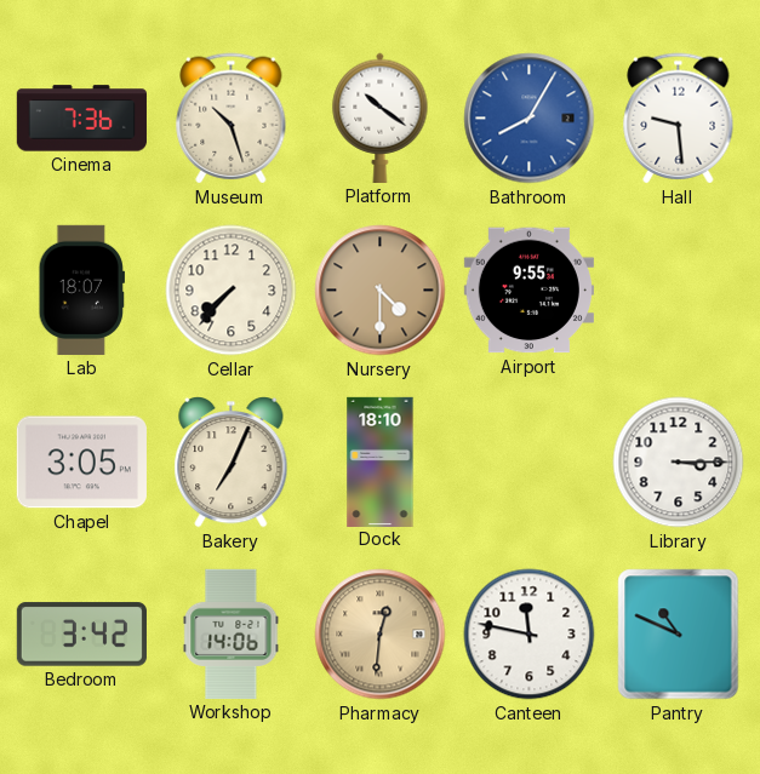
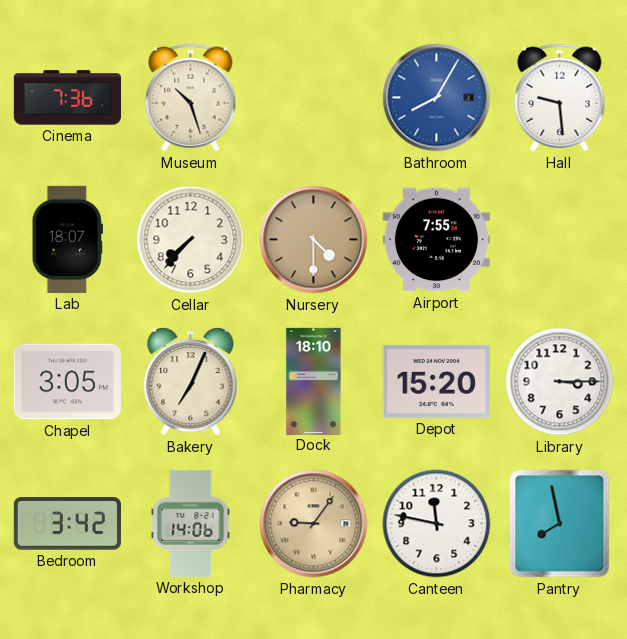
Platform: 10:21 -> none
Airport: 9:55 -> 7:55
Depot: none -> 15:20
Pharmacy: 12:31 -> 9:06
Pantry: 10:49 -> 7:58
